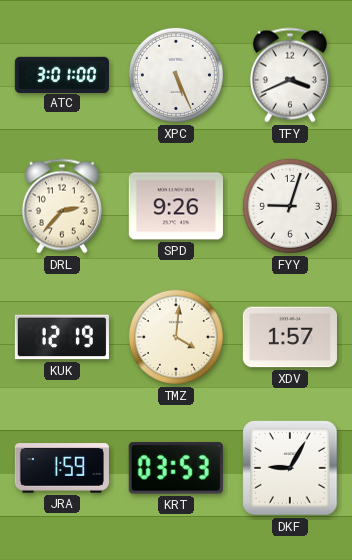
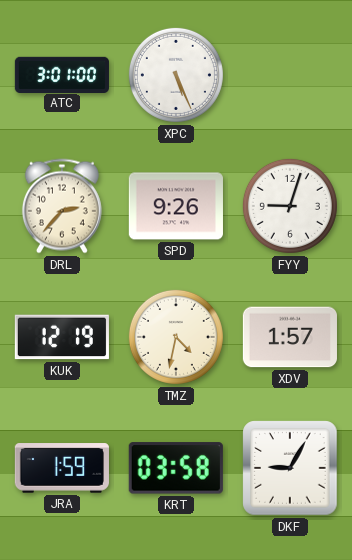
TFY: 3:41 -> none
TMZ: 4:01 -> 4:32
KRT: 03:53 -> 03:58
